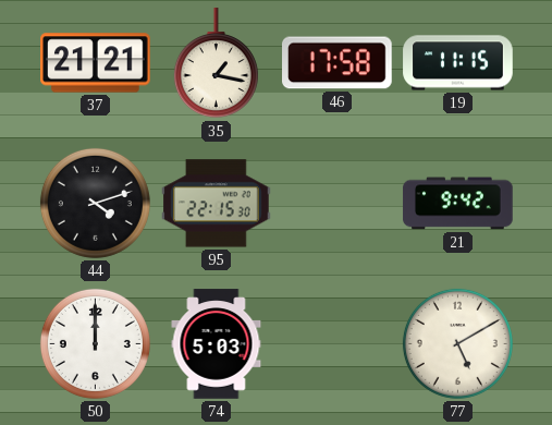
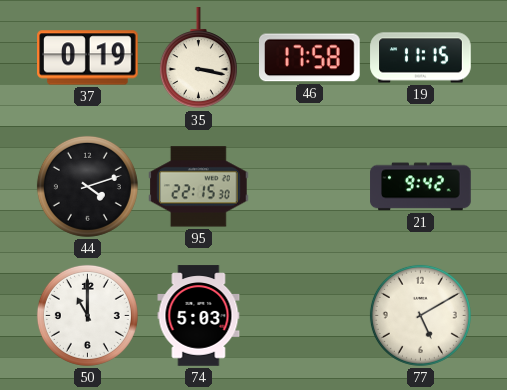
37: 21:21 -> 0:19
35: 1:17 -> 3:17
50: 12:00 -> 11:00
